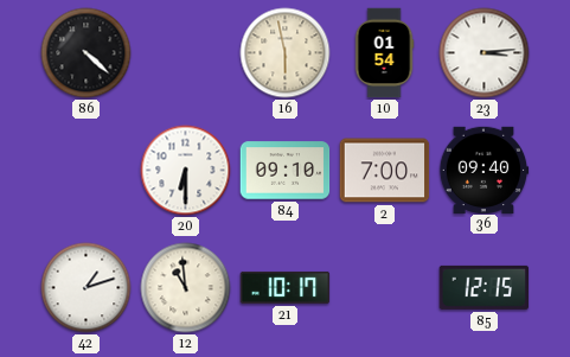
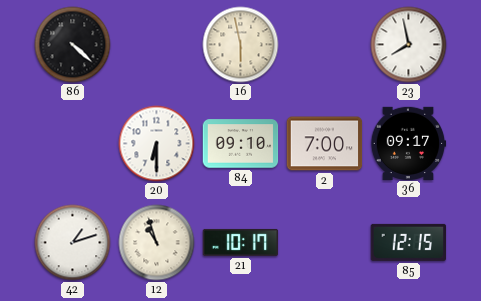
10: 01:54 -> none
23: 3:14 -> 7:58
36: 09:40 -> 09:17
12: 10:59 -> 10:57
